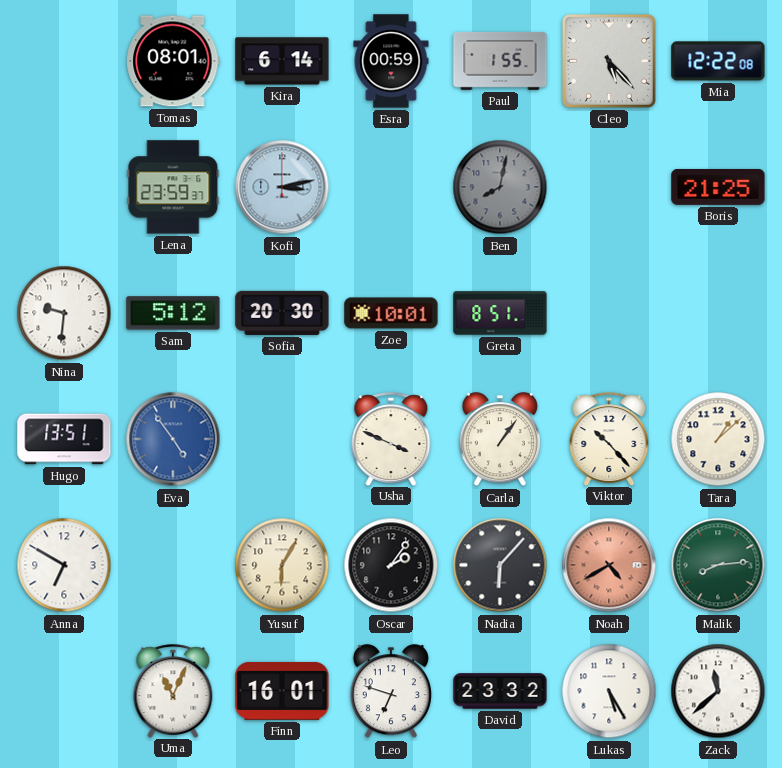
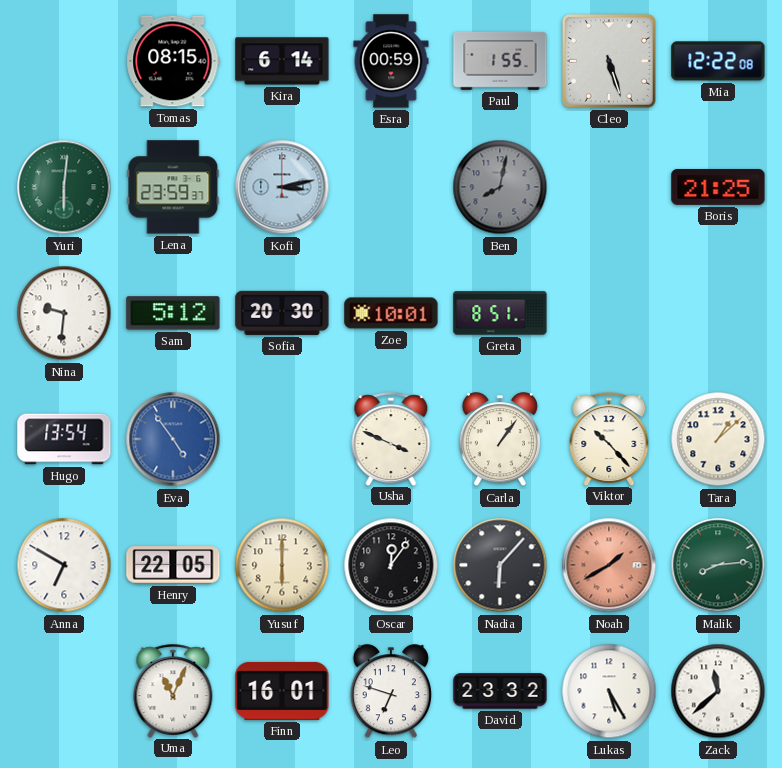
Tomas: 08:01 -> 08:15
Cleo: 5:23 -> 5:27
Yuri: none -> 6:01
Hugo: 13:51 -> 13:54
Henry: none -> 22:05
Yusuf: 6:05 -> 6:00
Oscar: 2:06 -> 12:06
Noah: 4:40 -> 1:40
